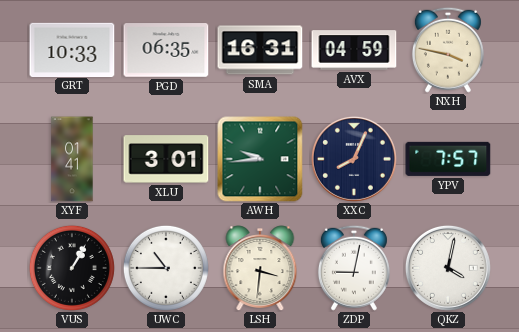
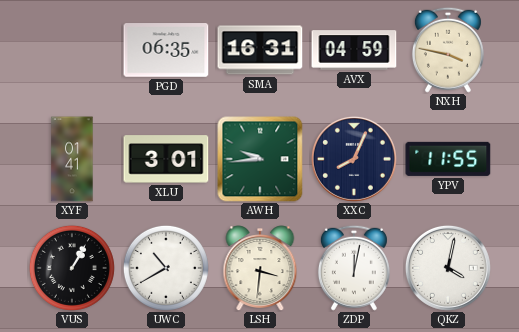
GRT: 10:33 -> none
YPV: 7:57 -> 11:55
UWC: 10:45 -> 10:40
ZDP: 9:02 -> 12:02
